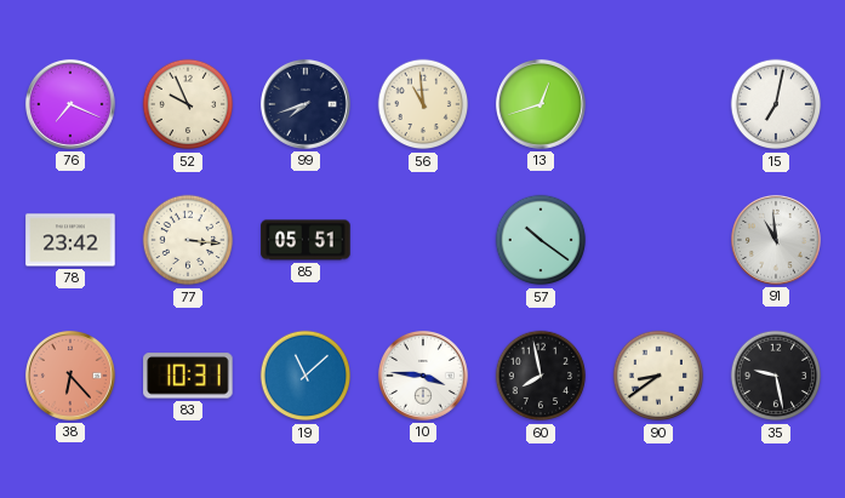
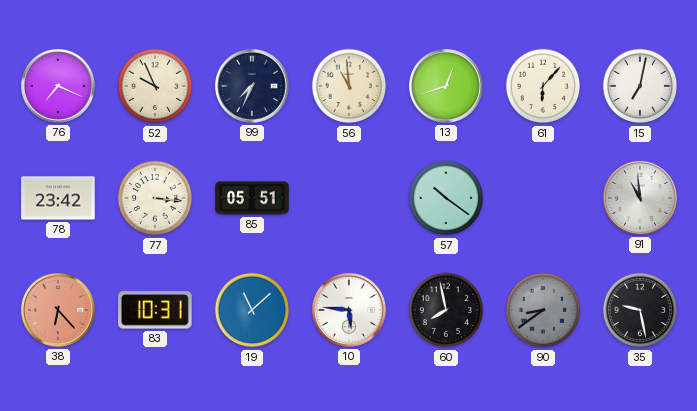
99: 7:42 -> 7:34
61: none -> 6:07
10: 3:46 -> 5:46
90 dial: cream -> grey
